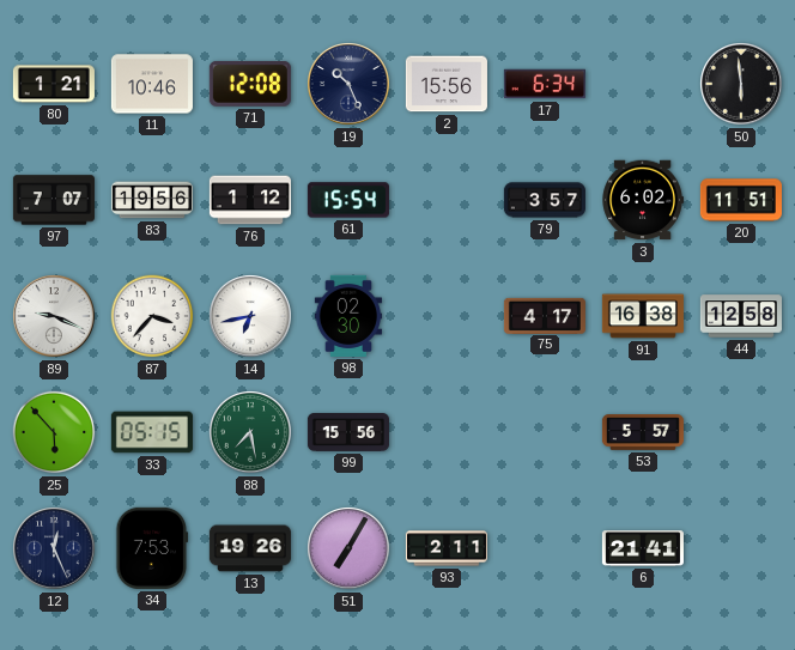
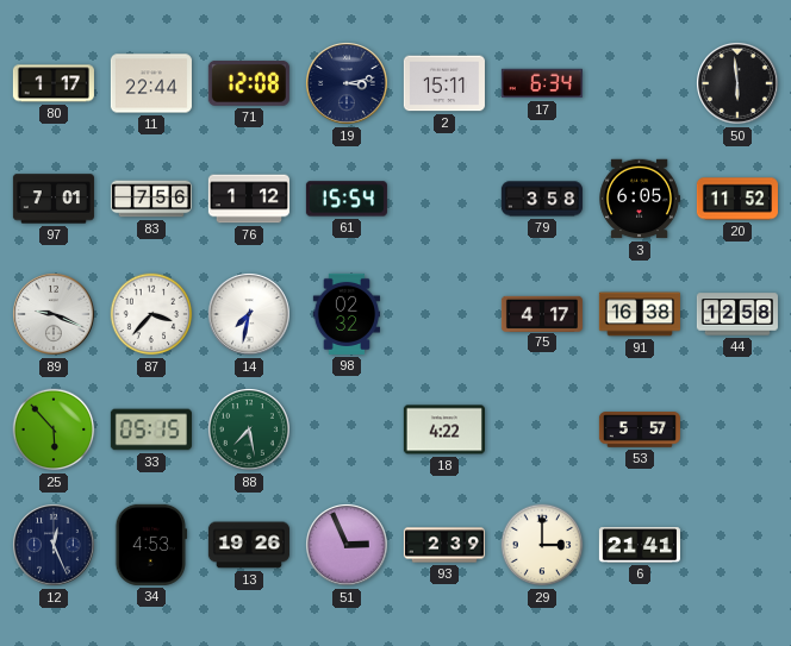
80: 1:21 -> 1:17
11: 10:46 -> 22:44
19: 10:26 -> 3:13
2: 15:56 -> 15:11
97: 7:07 -> 7:01
83: 19:56 -> 7:56
79: 3:57 -> 3:58
3: 6:02 -> 6:05
20: 11:51 -> 11:52
14: 6:43 -> 7:32
98: 02:30 -> 02:32
99: 15:56 -> none
18: none -> 4:22
34: 7:53 -> 4:53
51: 7:05 -> 2:56
93: 2:11 -> 2:39
29: none -> 3:00
